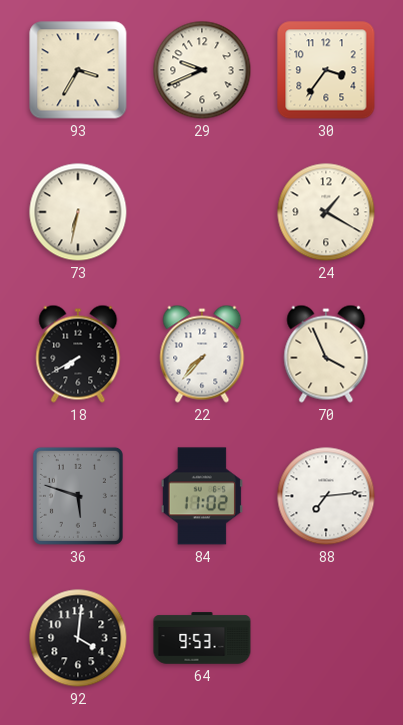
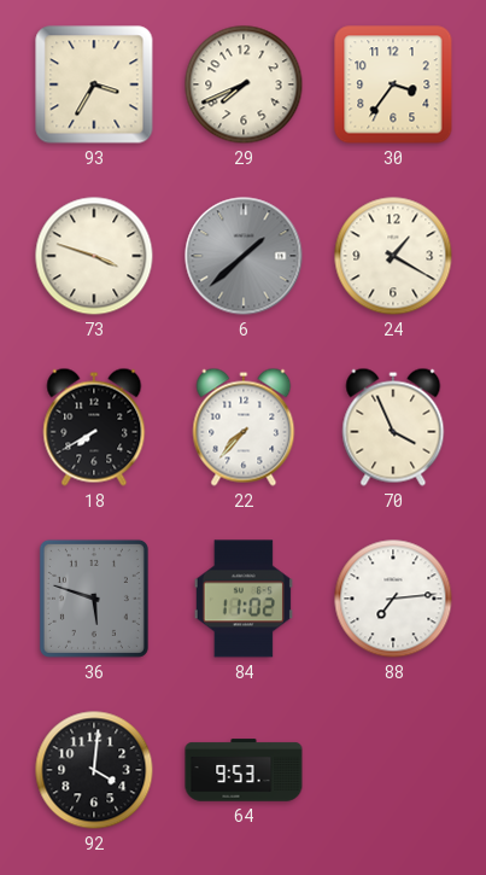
29: 9:41 -> 7:41
73: 6:32 -> 3:48
6: none -> 1:38
